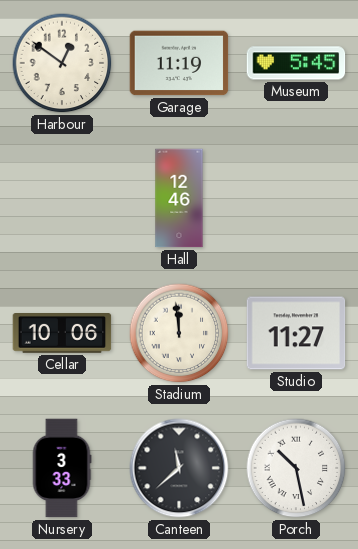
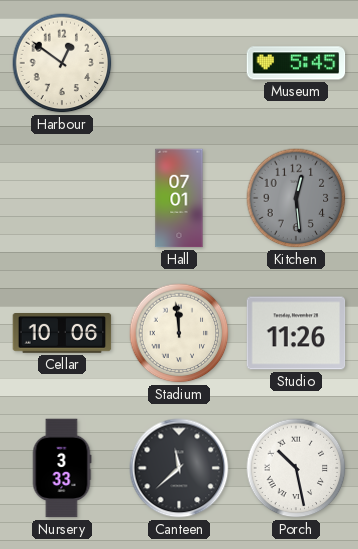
Garage: 11:19 -> none
Hall: 12:46 -> 07:01
Kitchen: none -> 12:29
Studio: 11:27 -> 11:26
